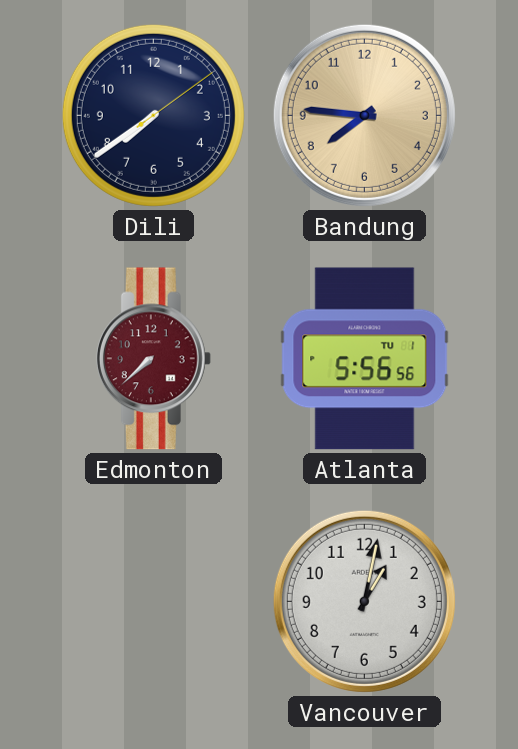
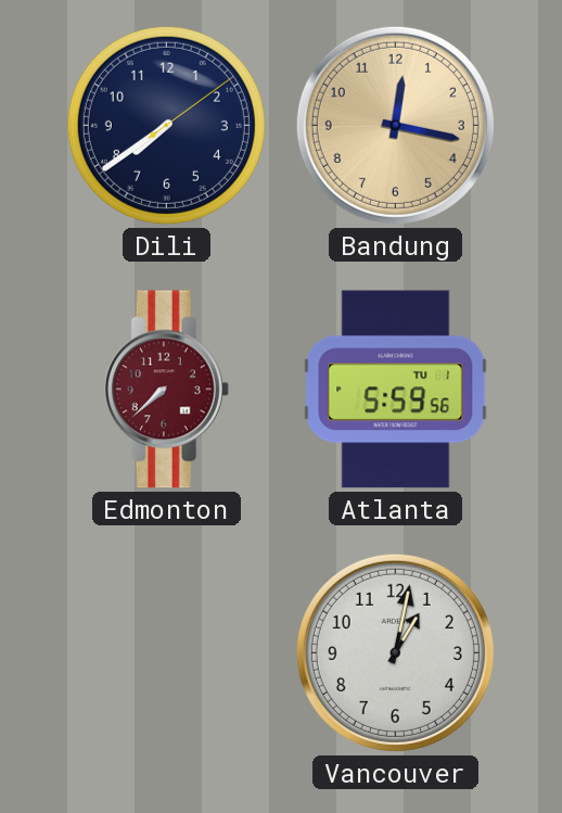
Bandung: 7:46 -> 12:17
Atlanta: 5:56 -> 5:59
